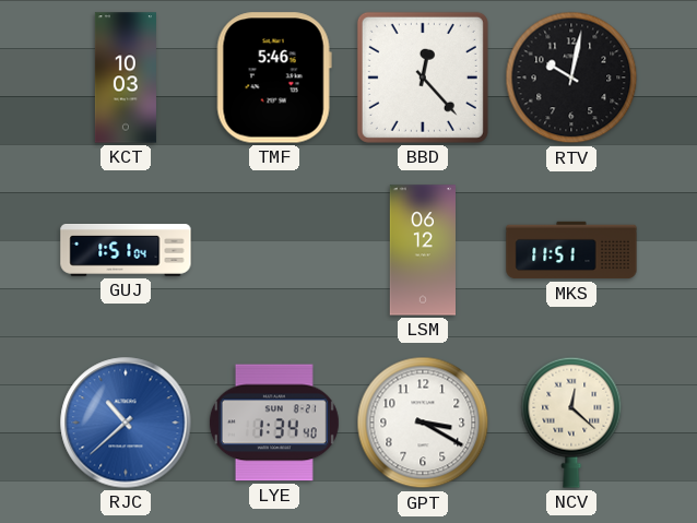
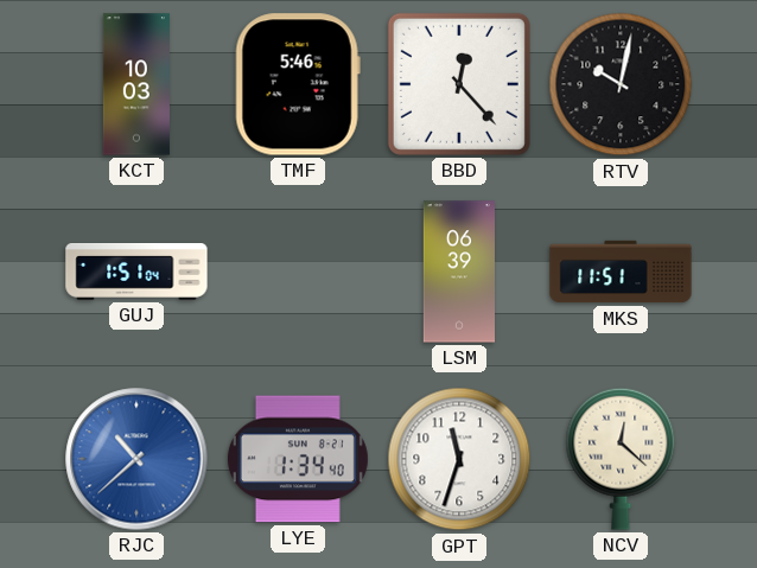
LSM: 06:12 -> 06:39
GPT: 3:20 -> 11:33
